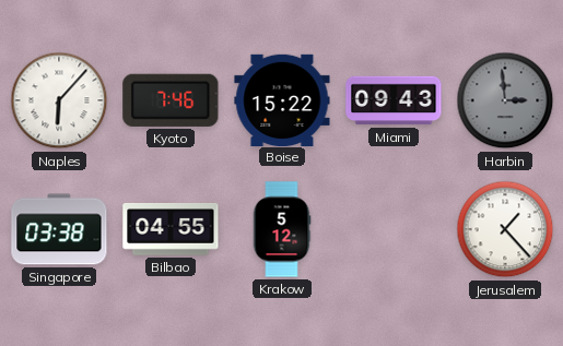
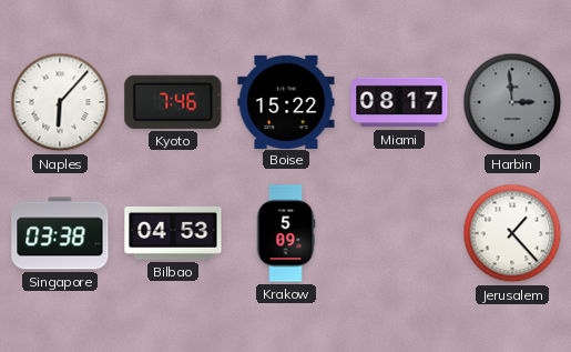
Miami: 09:43 -> 08:17
Bilbao: 04:55 -> 04:53
Krakow: 5:12 -> 5:09
